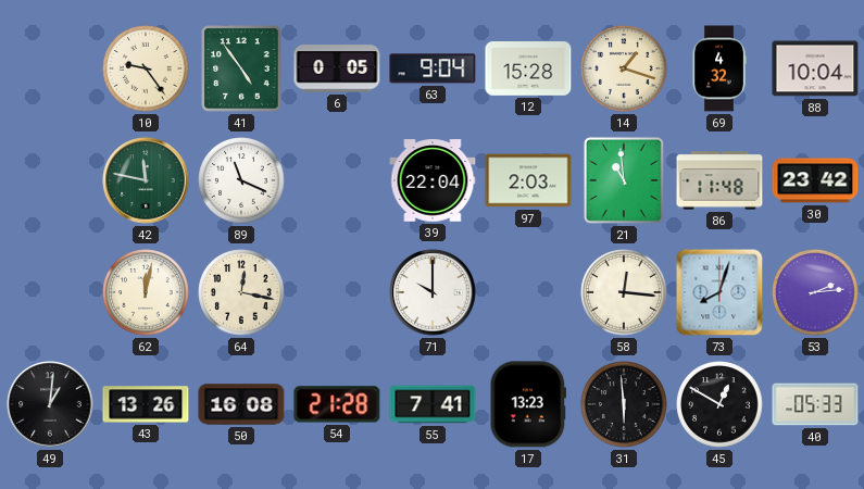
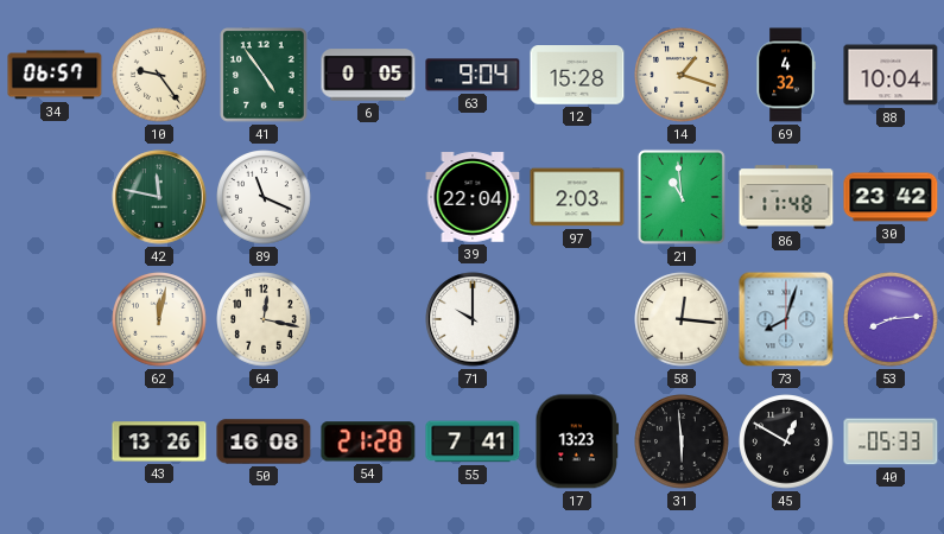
34: none -> 06:57
53: 2:14 -> 8:14
49: 1:01 -> none
